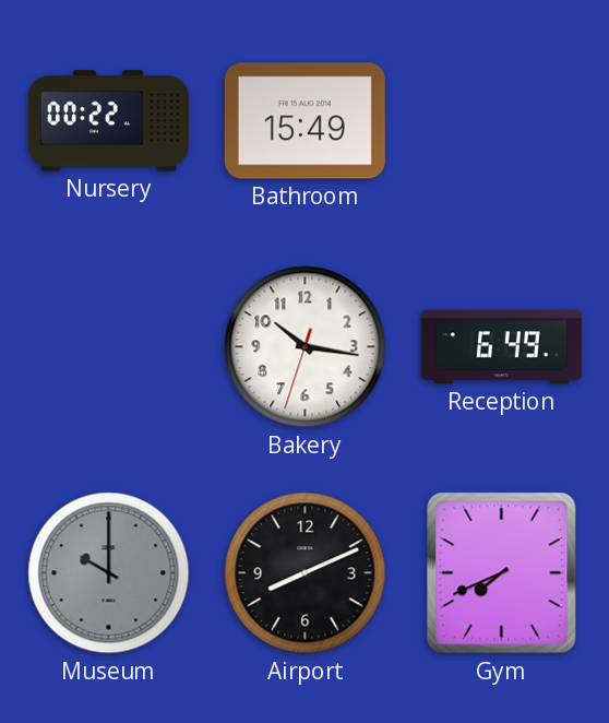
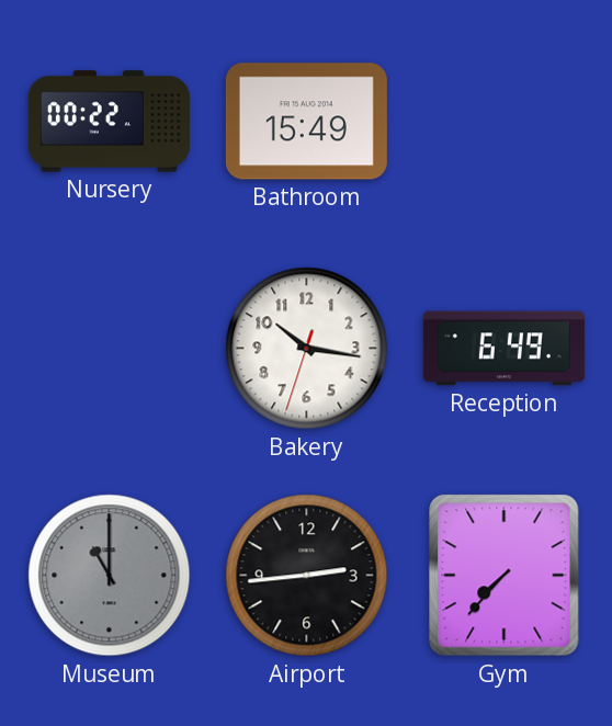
Museum: 10:00 -> 11:00
Airport: 8:11 -> 2:44
Gym: 7:41 -> 7:37
